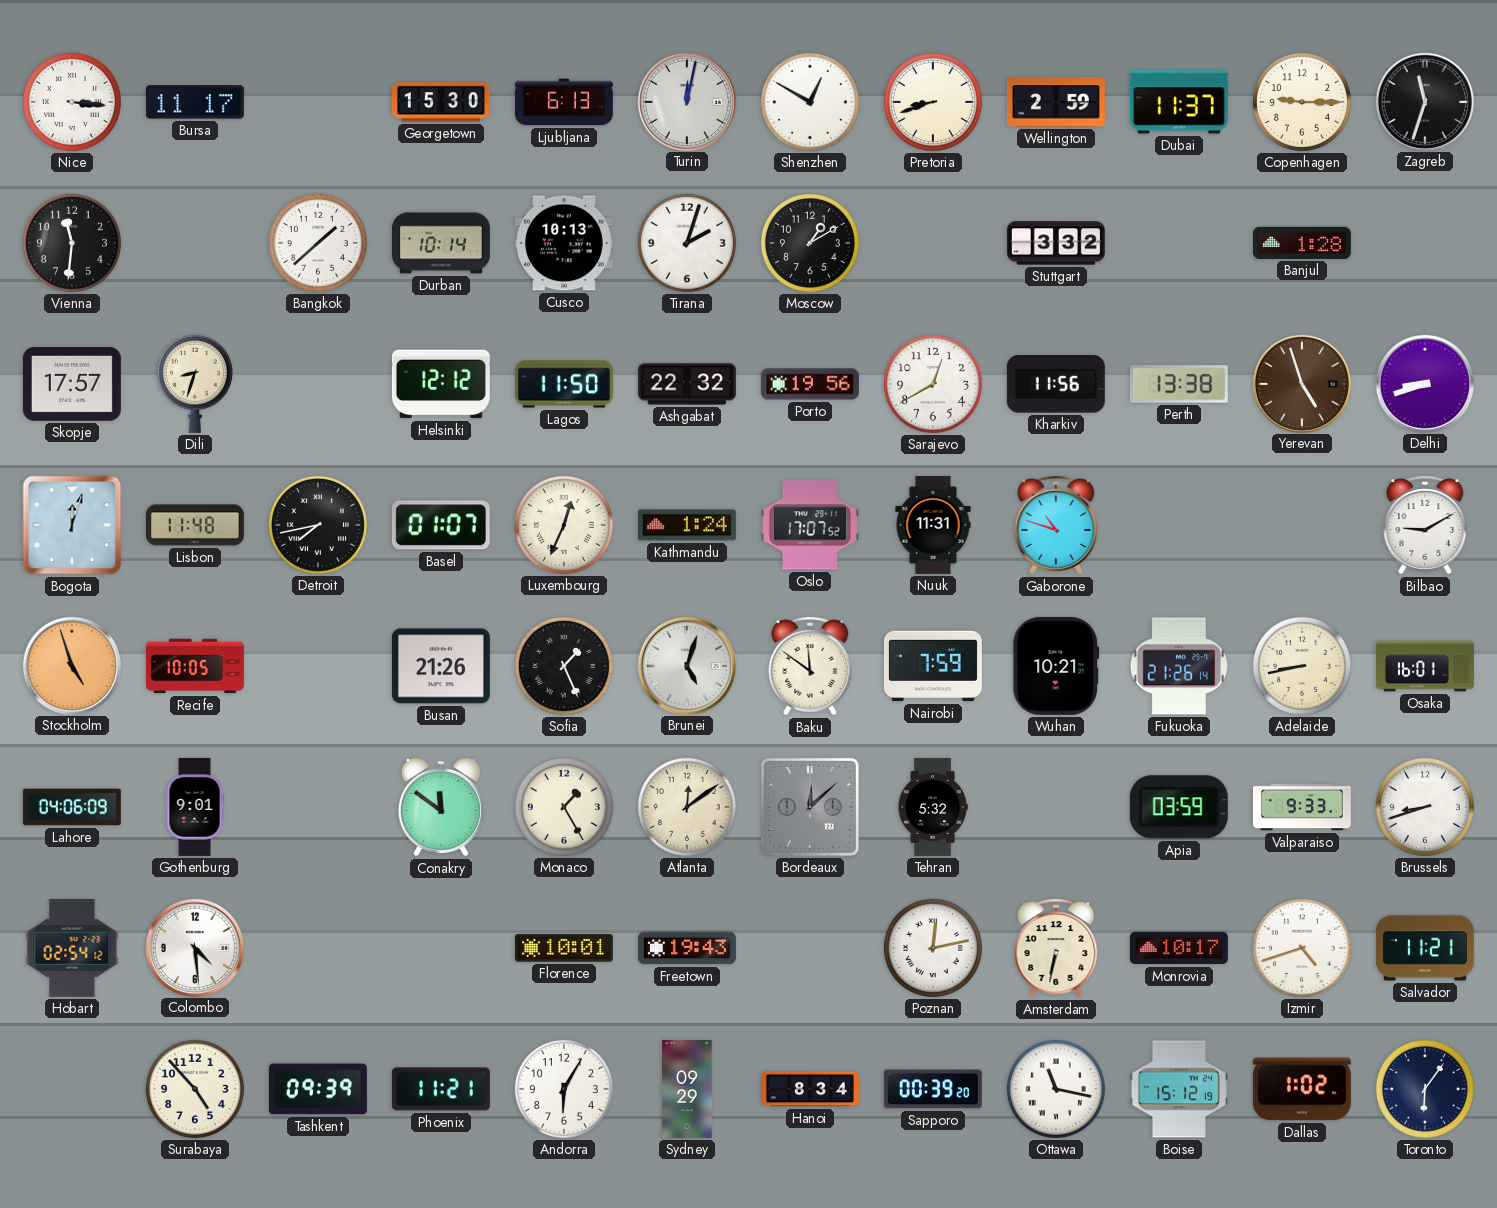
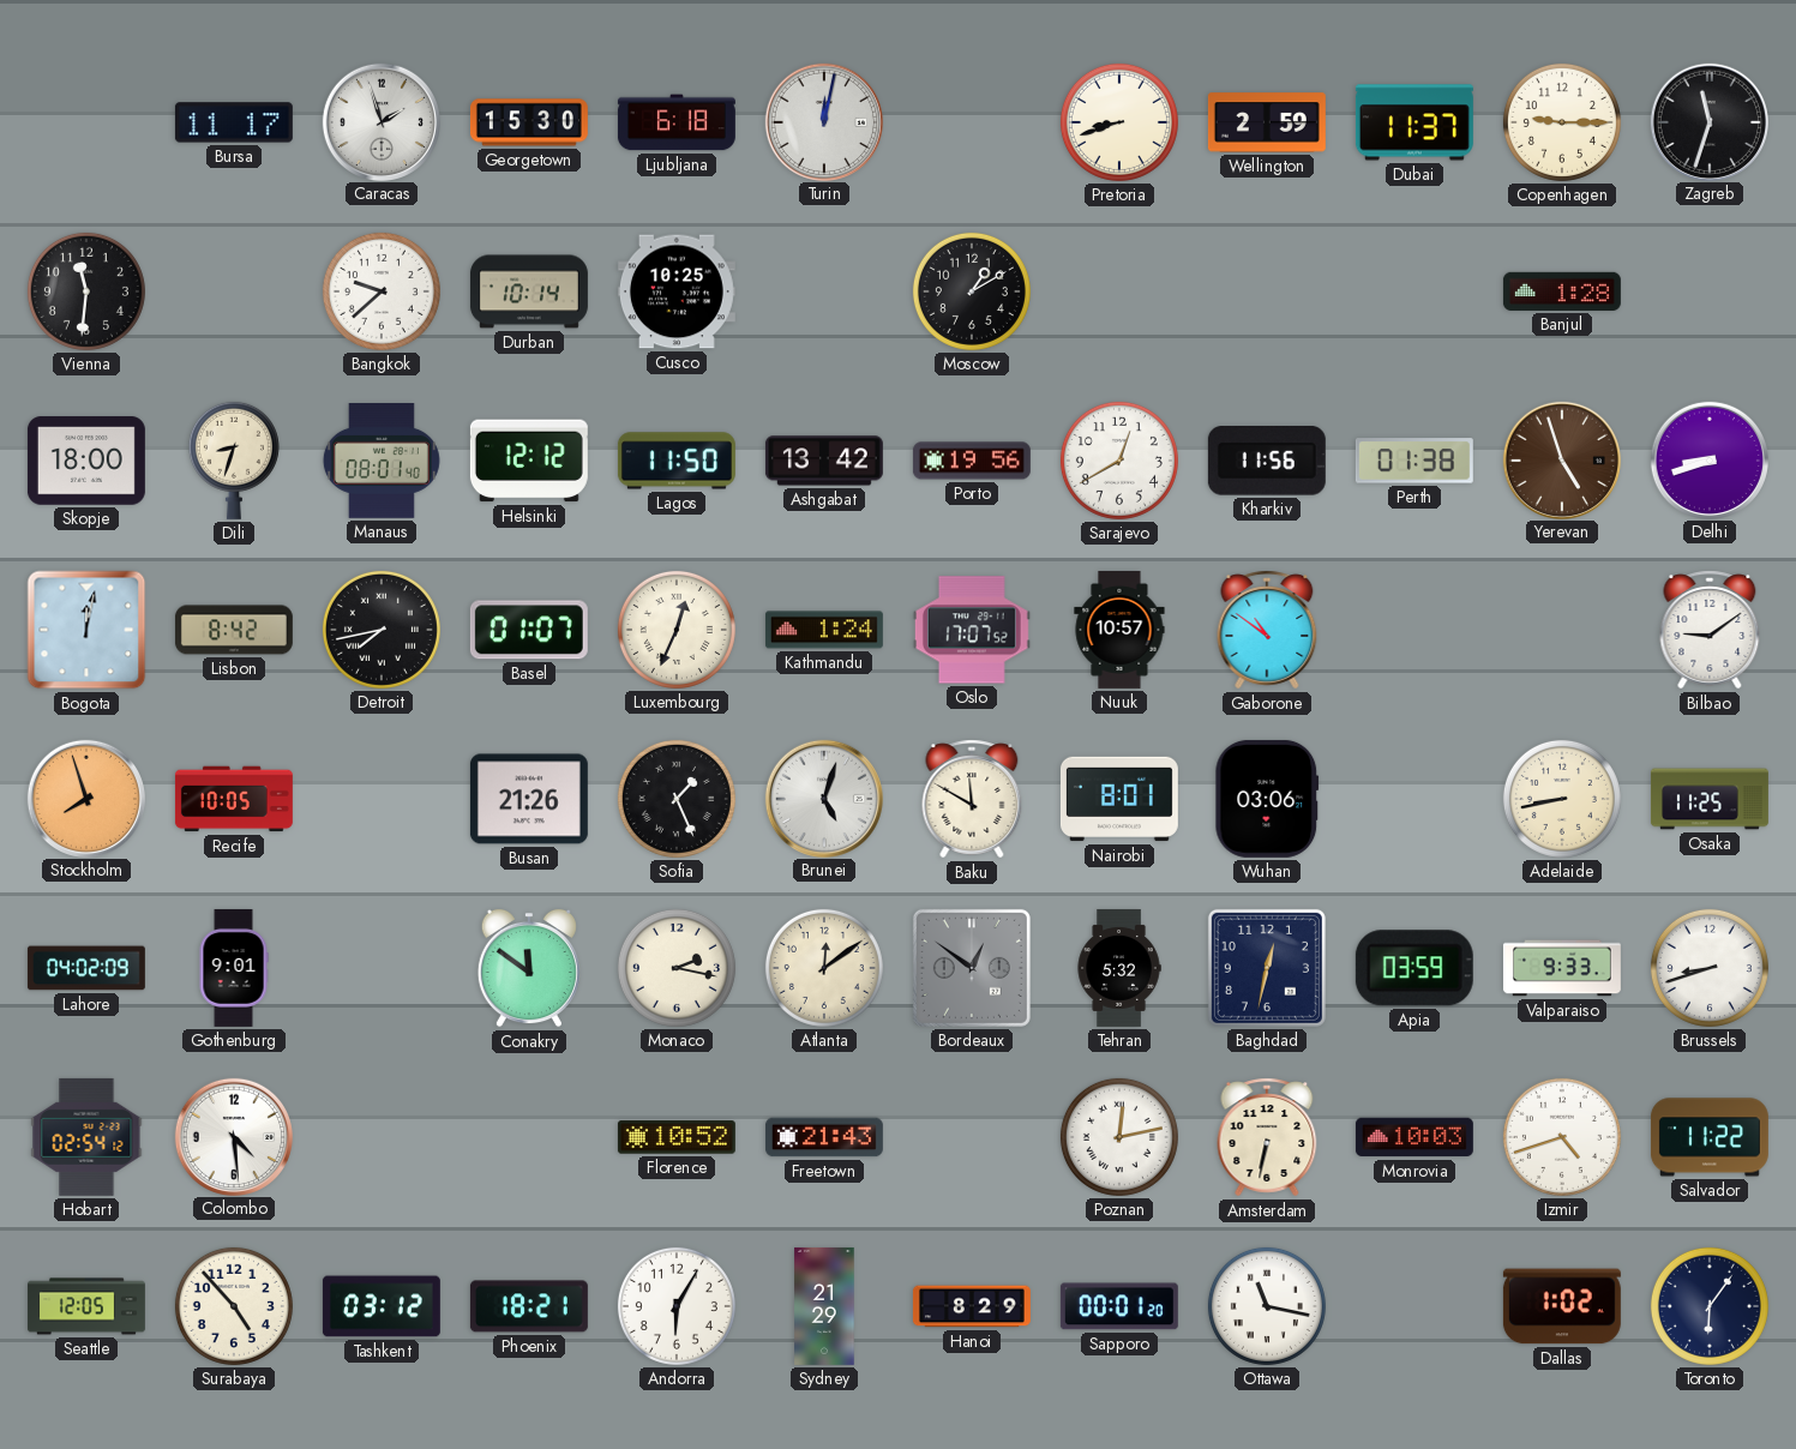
Nice: 3:16 -> none
Caracas: none -> 1:57
Ljubljana: 6:13 -> 6:18
Shenzhen: 12:50 -> none
Bangkok: 1:38 -> 9:38
Cusco: 10:13 -> 10:25
Tirana: 2:03 -> none
Stuttgart: 3:32 -> none
Skopje: 17:57 -> 18:00
Manaus: none -> 08:01
Ashgabat: 22:32 -> 13:42
Perth: 13:38 -> 01:38
Bogota: 12:03 -> 12:02
Lisbon: 11:48 -> 8:42
Nuuk: 11:31 -> 10:57
Gaborone: 10:48 -> 10:51
Bilbao: 9:10 -> 9:09
Stockholm: 4:57 -> 7:57
Baku: 11:51 -> 11:50
Nairobi: 7:59 -> 8:01
Wuhan: 10:21 -> 03:06
Fukuoka: 21:26 -> none
Osaka: 16:01 -> 11:25
Lahore: 04:06 -> 04:02
Monaco: 1:25 -> 2:17
Bordeaux: 12:08 -> 12:51
Baghdad: none -> 12:32
Florence: 10:01 -> 10:52
Freetown: 19:43 -> 21:43
Monrovia: 10:17 -> 10:03
Salvador: 11:21 -> 11:22
Seattle: none -> 12:05
Tashkent: 09:39 -> 03:12
Phoenix: 11:21 -> 18:21
Sydney: 09:29 -> 21:29
Hanoi: 8:34 -> 8:29
Sapporo: 00:39 -> 00:01
Boise: 15:12 -> none
